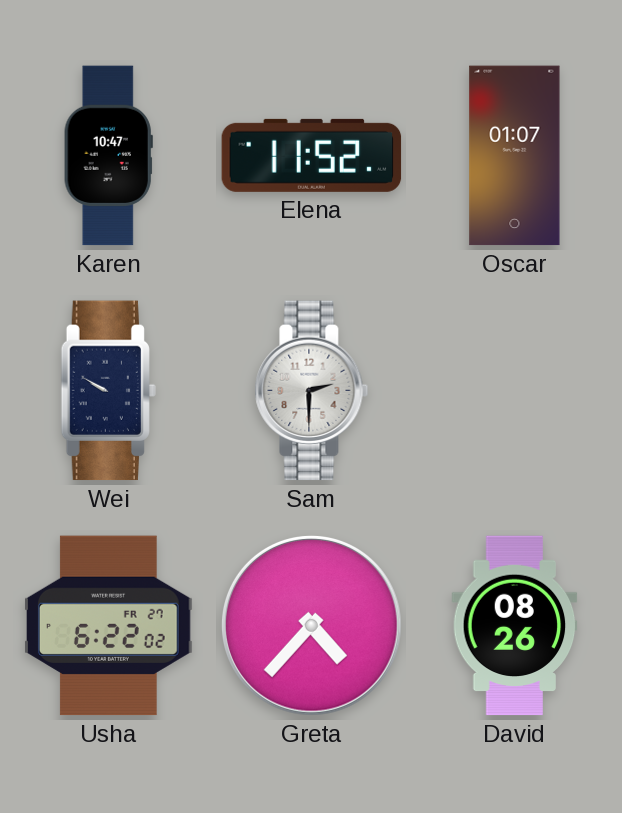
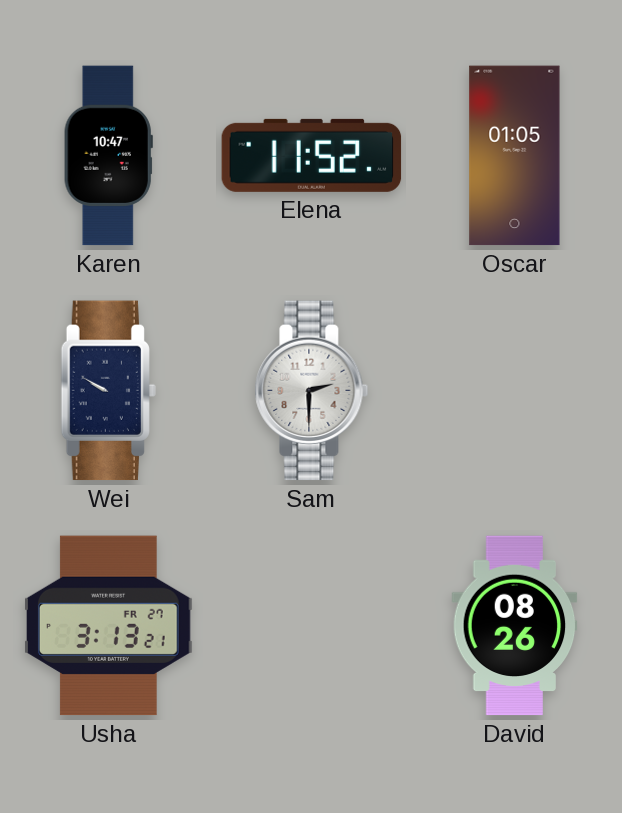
Oscar: 01:07 -> 01:05
Usha: 6:22 -> 3:13
Greta: 4:37 -> none
